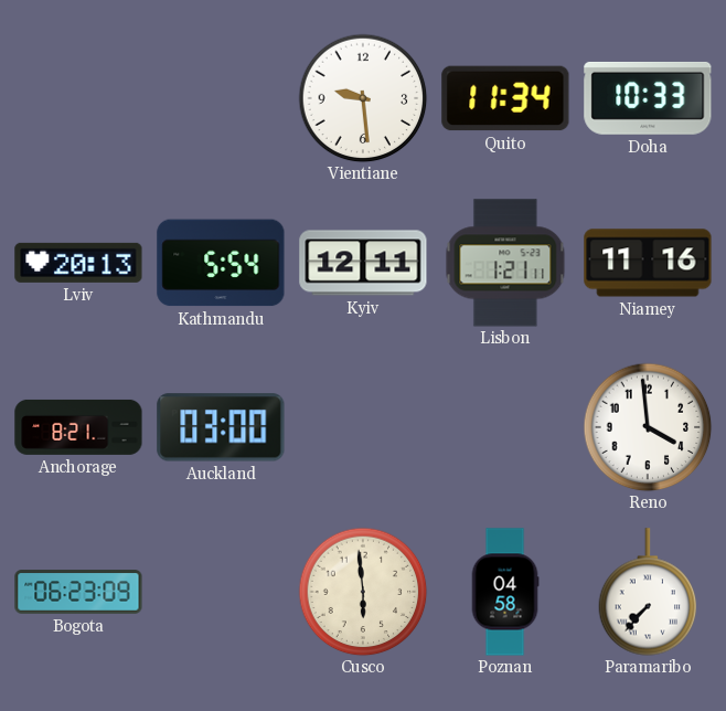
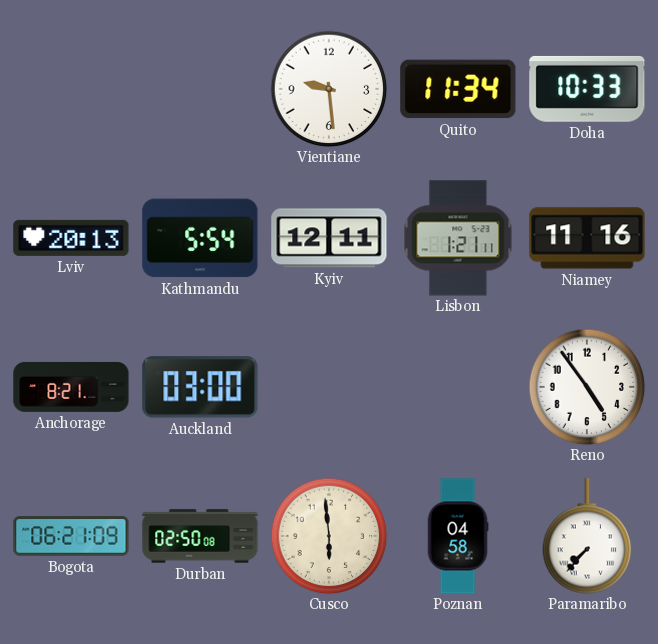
Reno: 3:59 -> 4:54
Bogota: 06:23 -> 06:21
Durban: none -> 02:50
